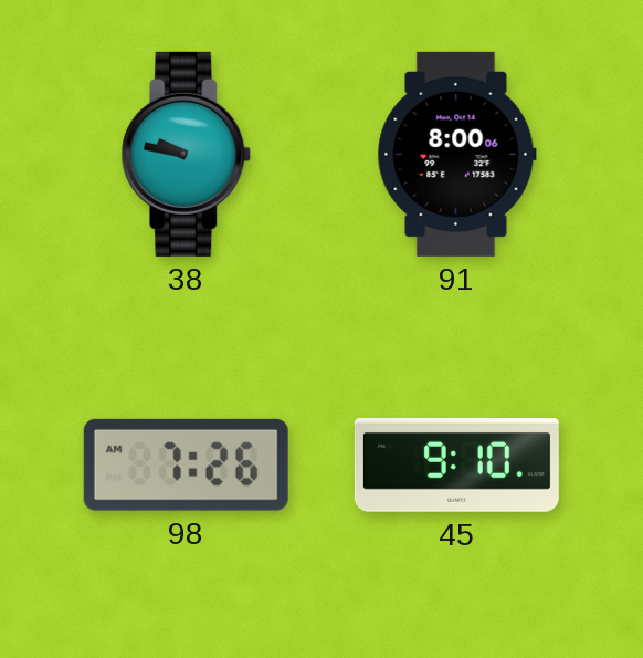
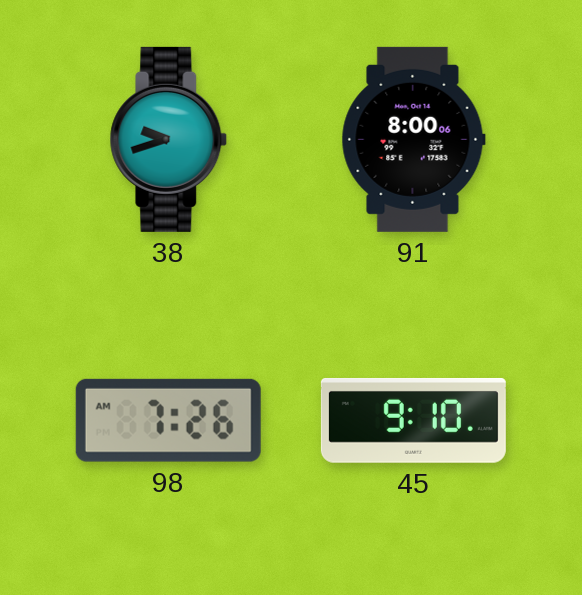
38: 9:47 -> 9:42
